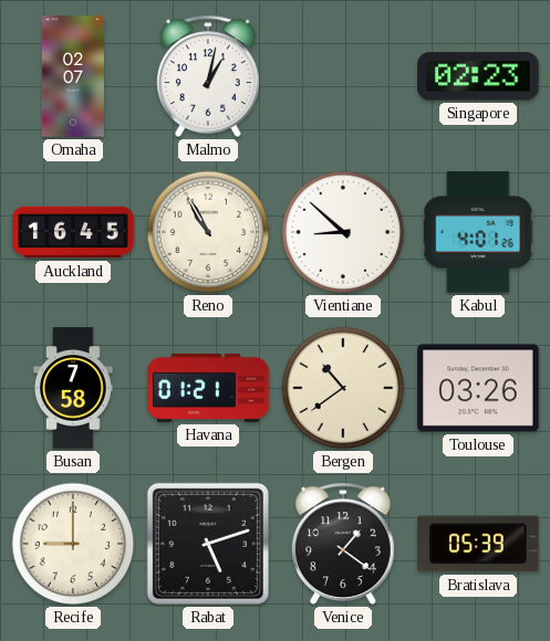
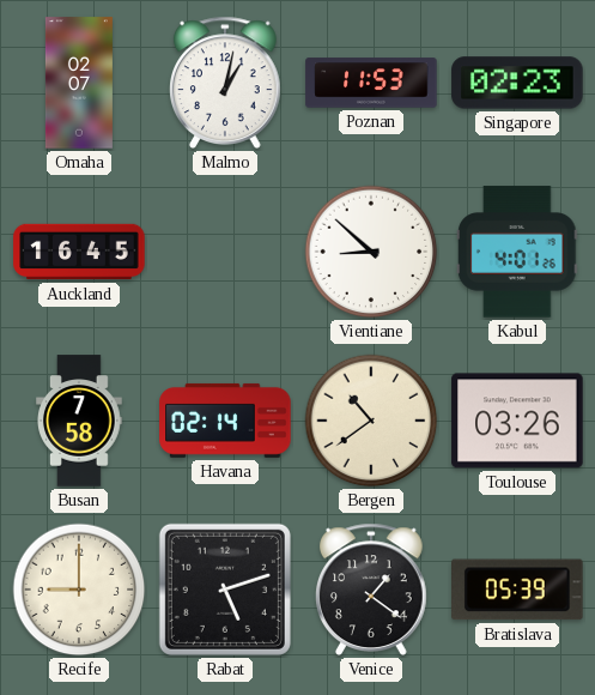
Poznan: none -> 11:53
Reno: 10:55 -> none
Havana: 01:21 -> 02:14
